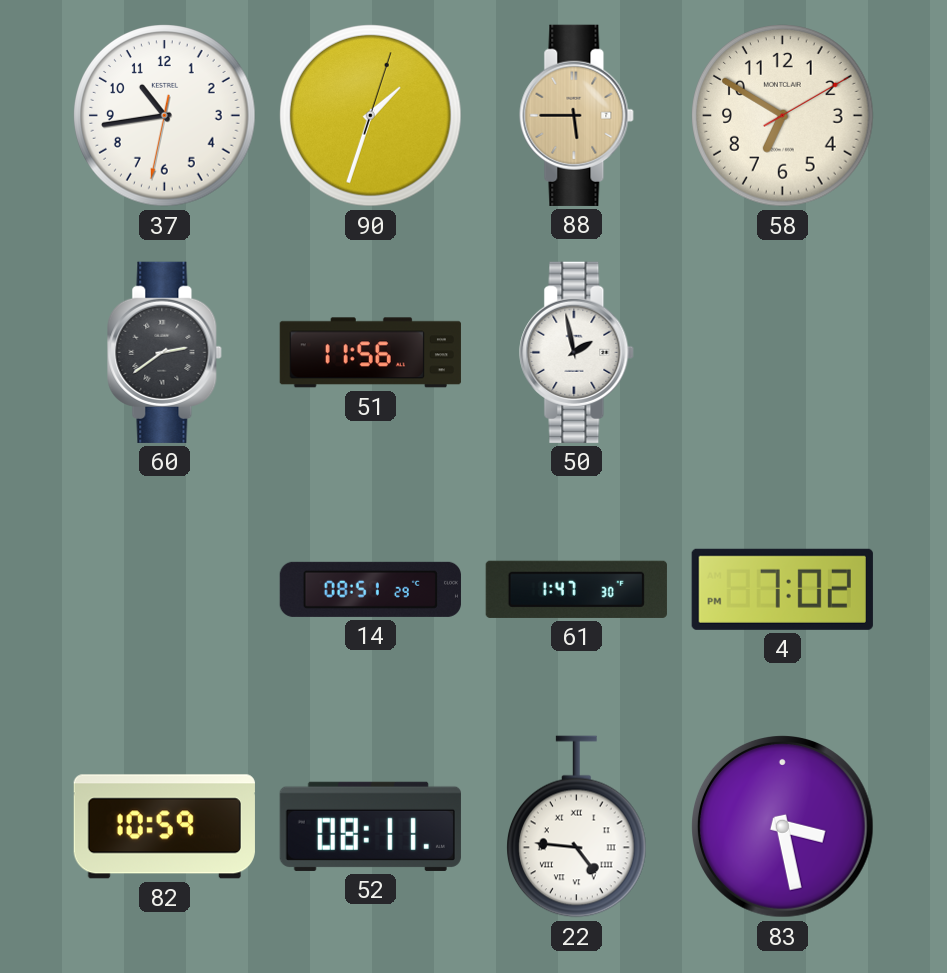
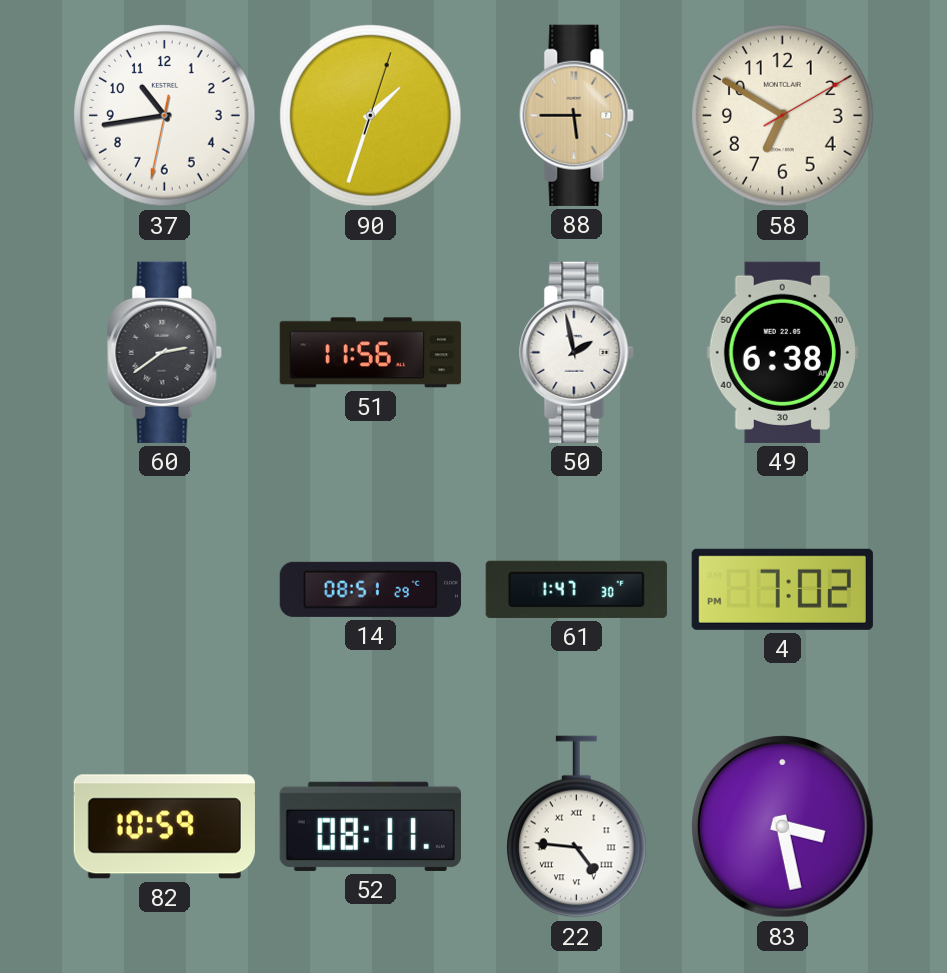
49: none -> 6:38
